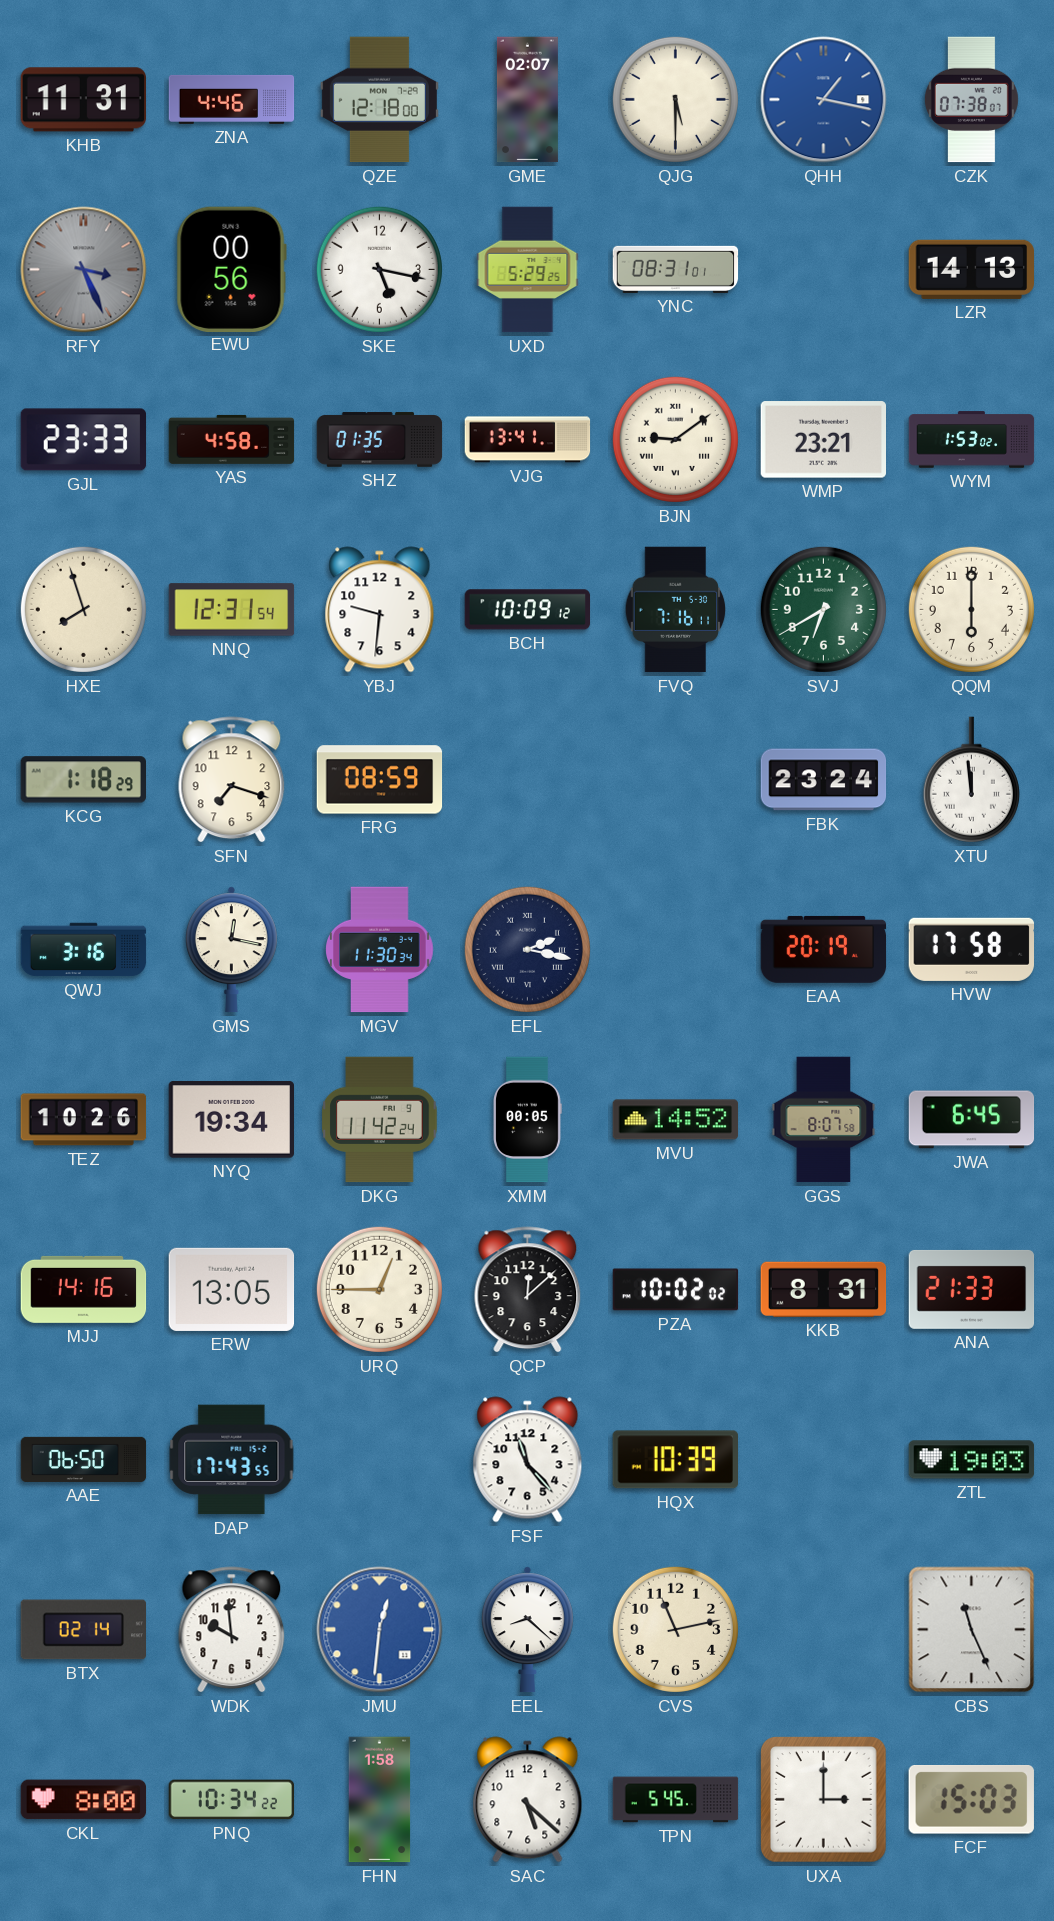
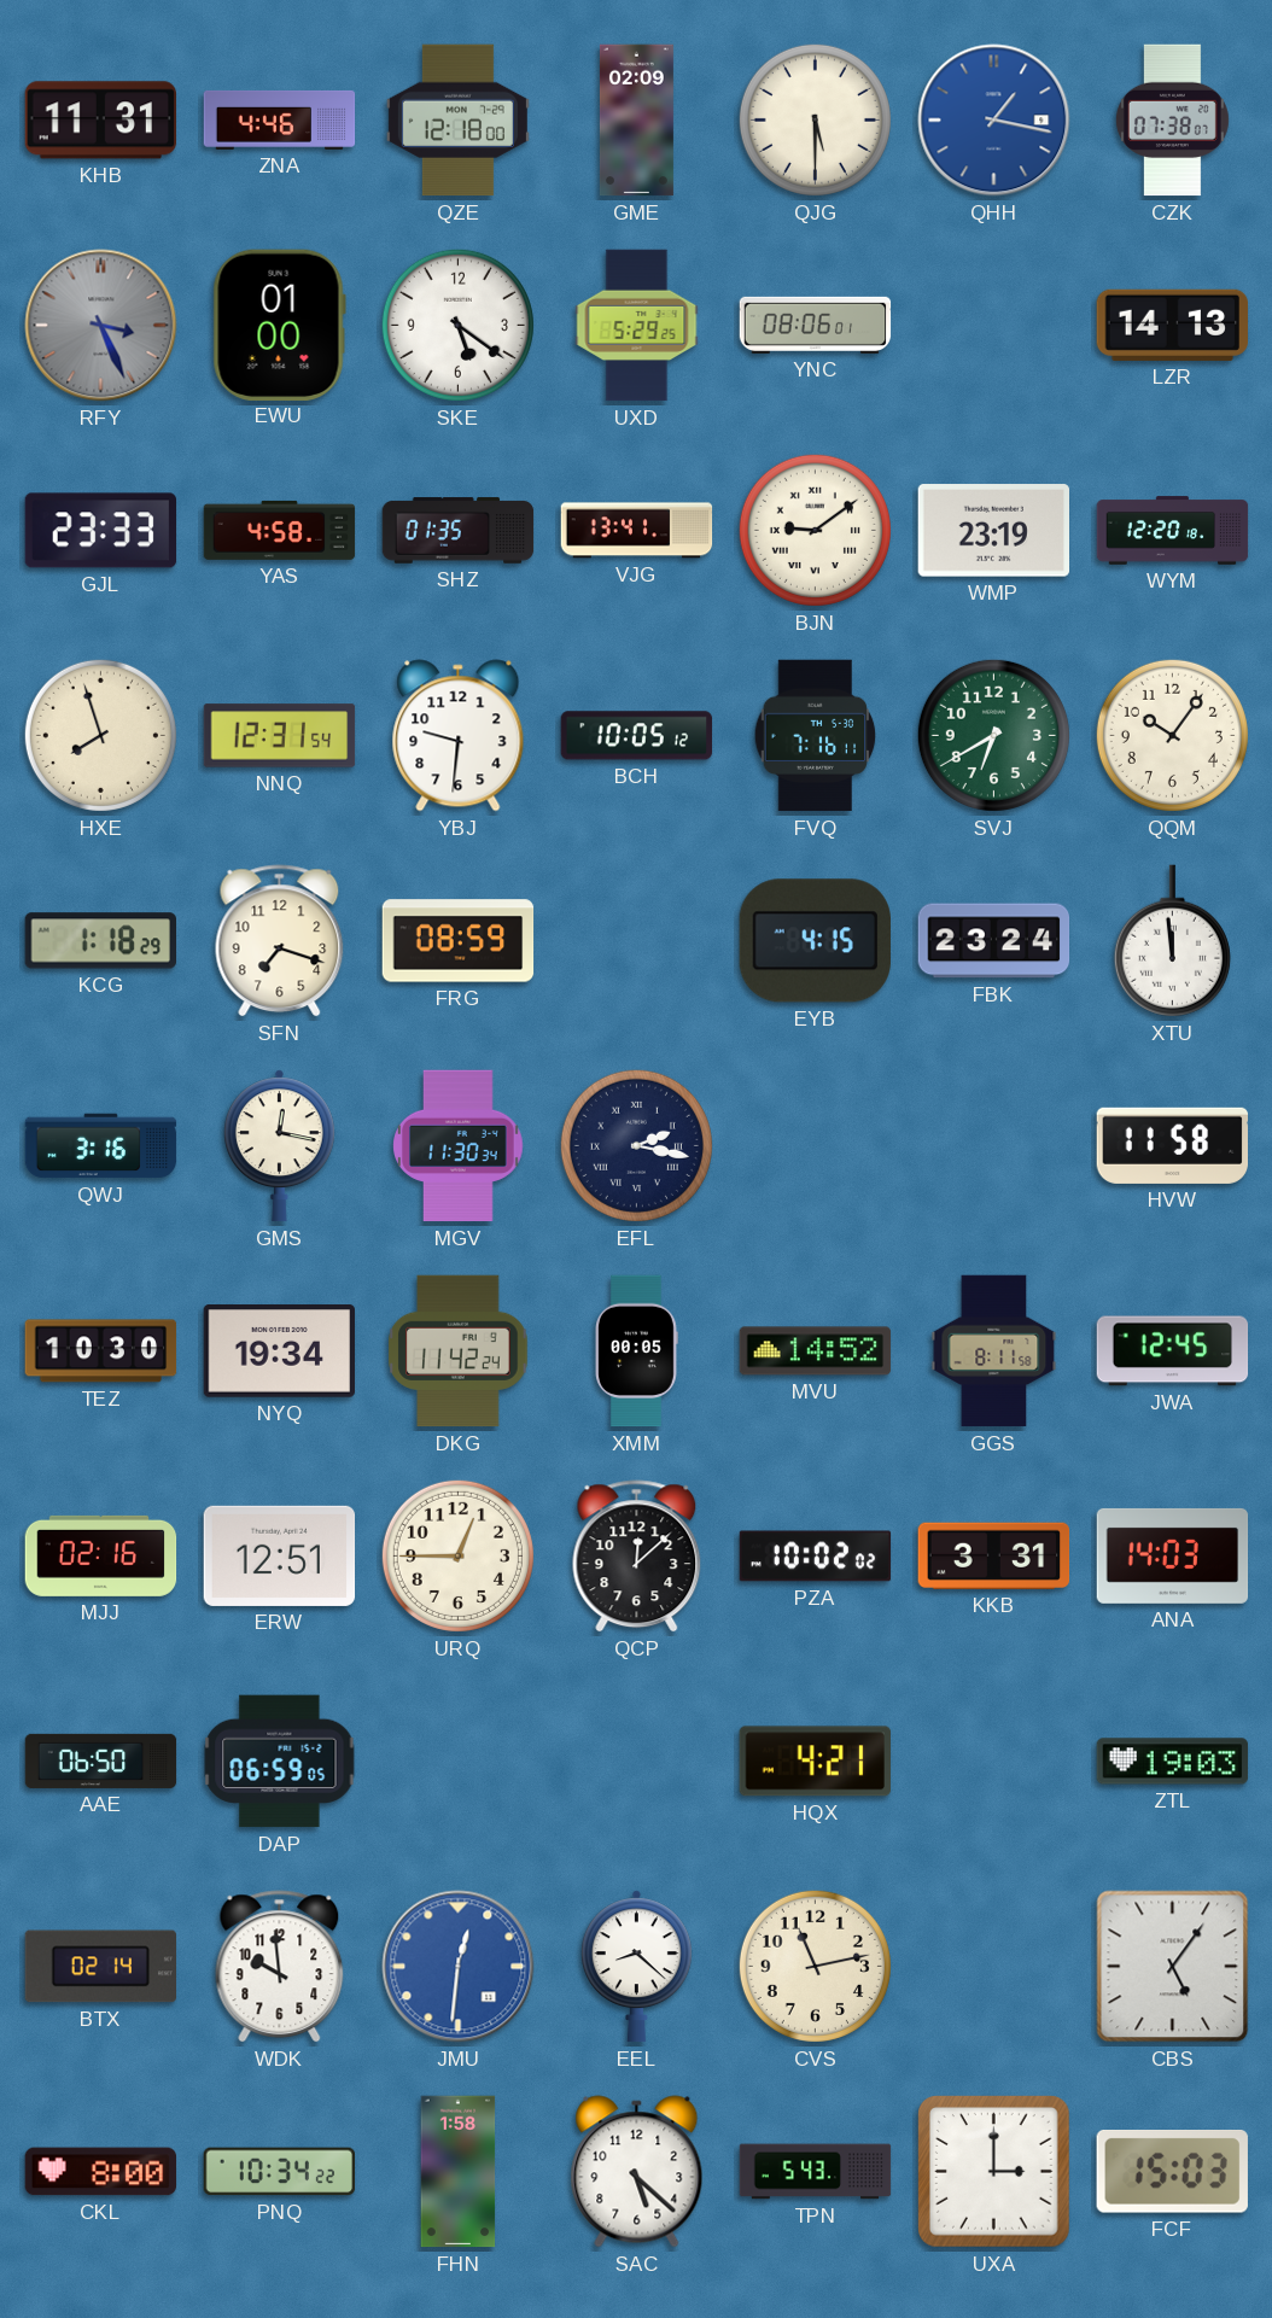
GME: 02:07 -> 02:09
EWU: 00:56 -> 01:00
SKE: 5:17 -> 5:21
YNC: 08:31 -> 08:06
WMP: 23:21 -> 23:19
WYM: 1:53 -> 12:20
BCH: 10:09 -> 10:05
QQM: 6:00 -> 10:06
EYB: none -> 4:15
EAA: 20:19 -> none
HVW: 17:58 -> 11:58
TEZ: 10:26 -> 10:30
GGS: 8:07 -> 8:11
JWA: 6:45 -> 12:45
MJJ: 14:16 -> 02:16
ERW: 13:05 -> 12:51
KKB: 8:31 -> 3:31
ANA: 21:33 -> 14:03
DAP: 17:43 -> 06:59
FSF: 11:23 -> none
HQX: 10:39 -> 4:21
CBS: 11:26 -> 5:06
TPN: 5:45 -> 5:43
